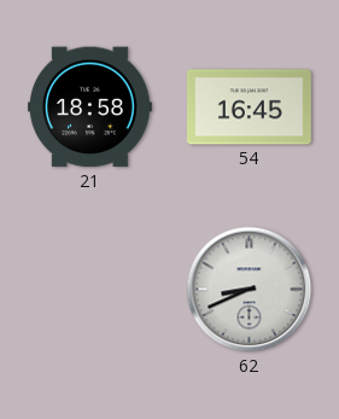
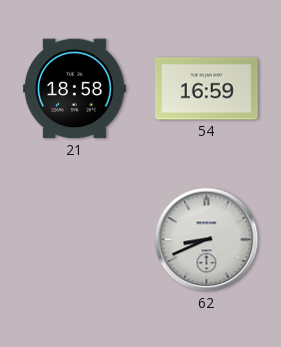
54: 16:45 -> 16:59
